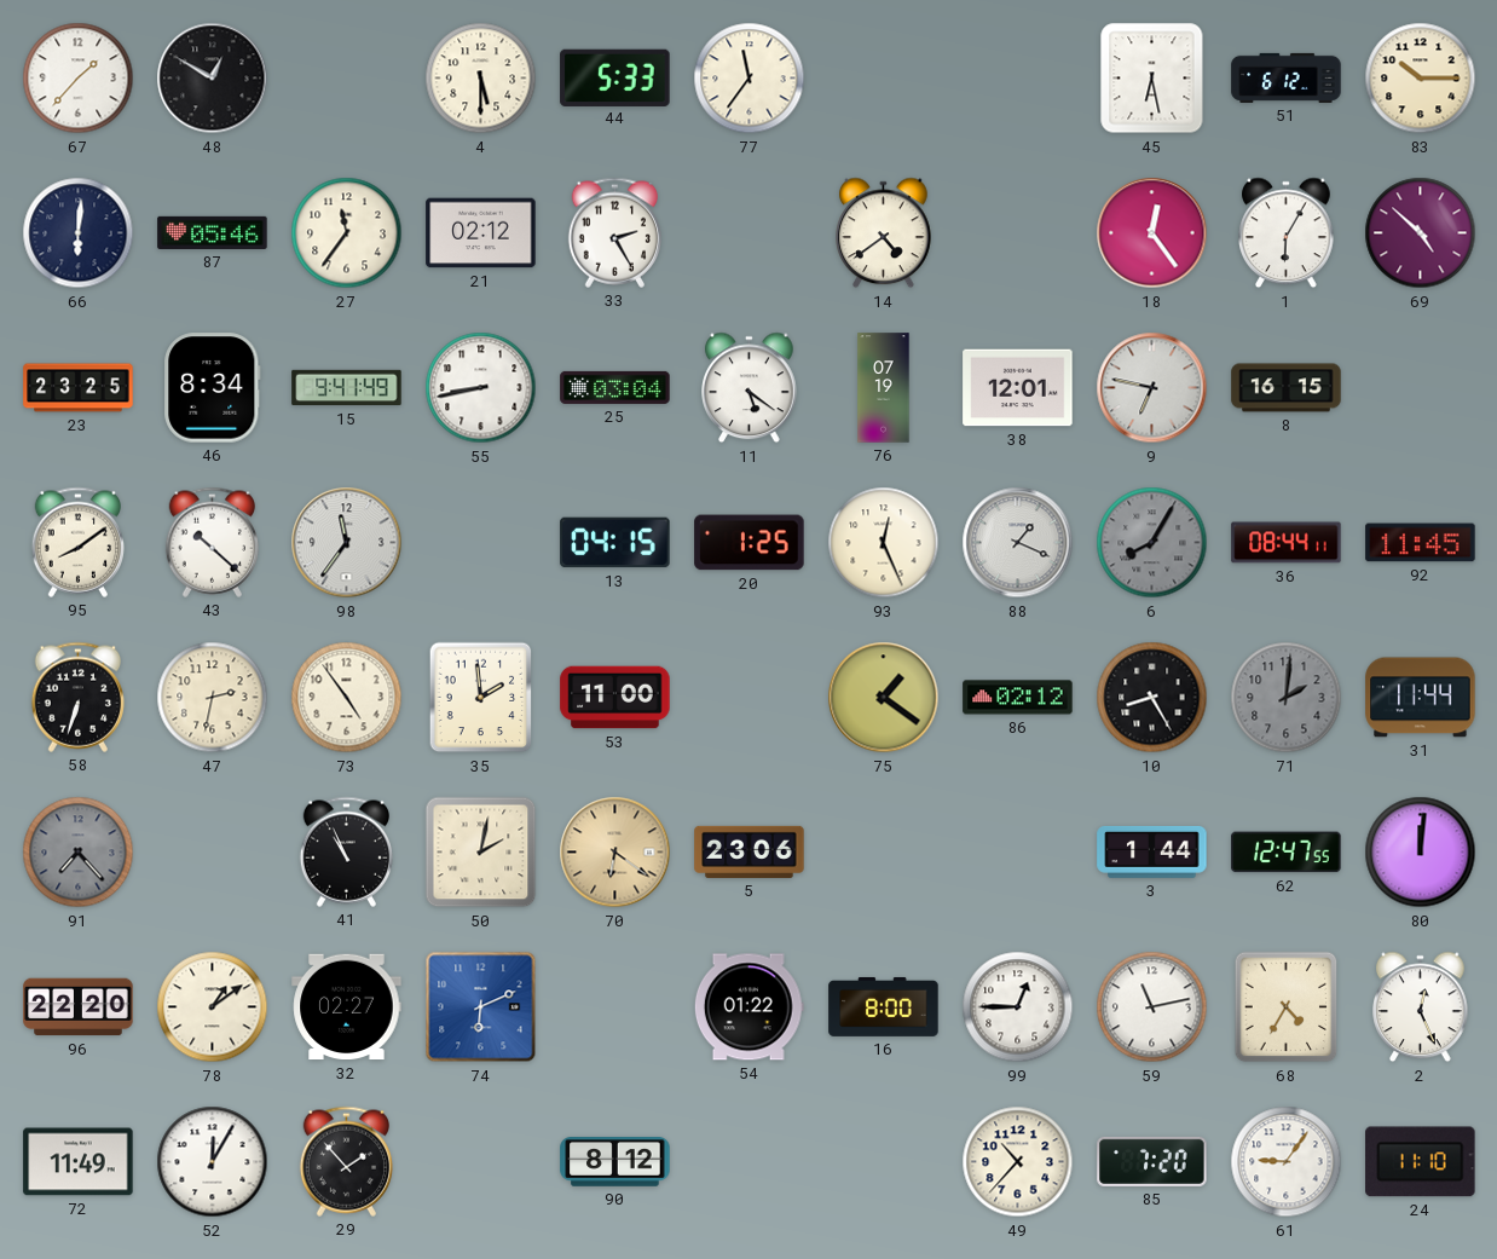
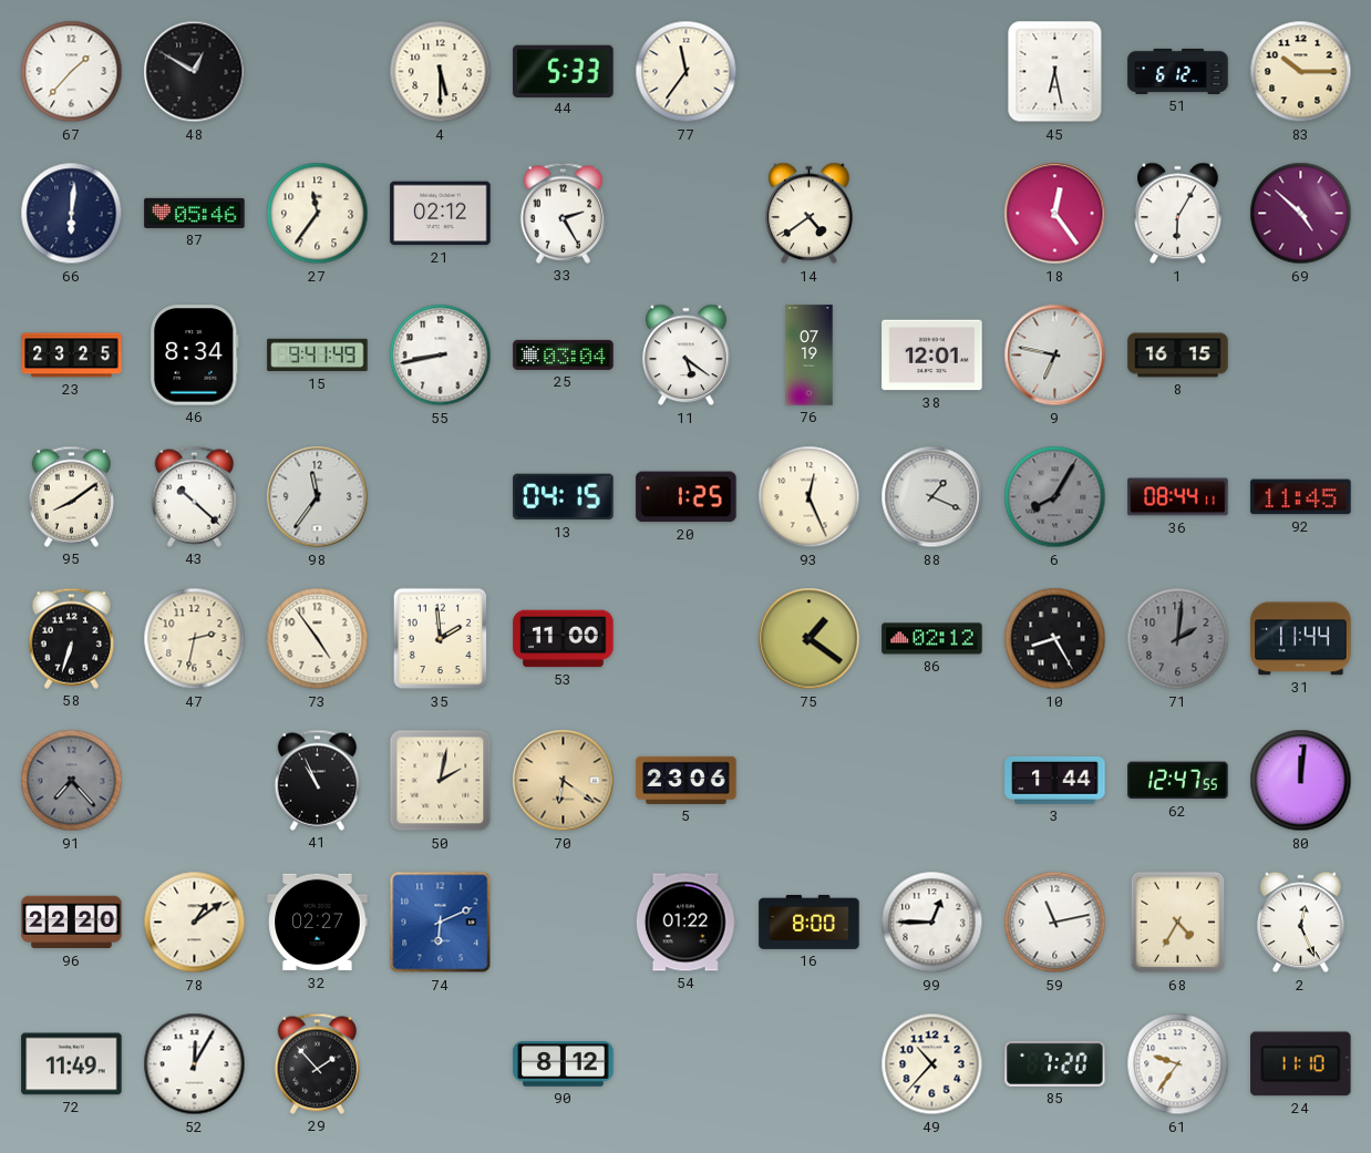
61: 9:06 -> 9:36
